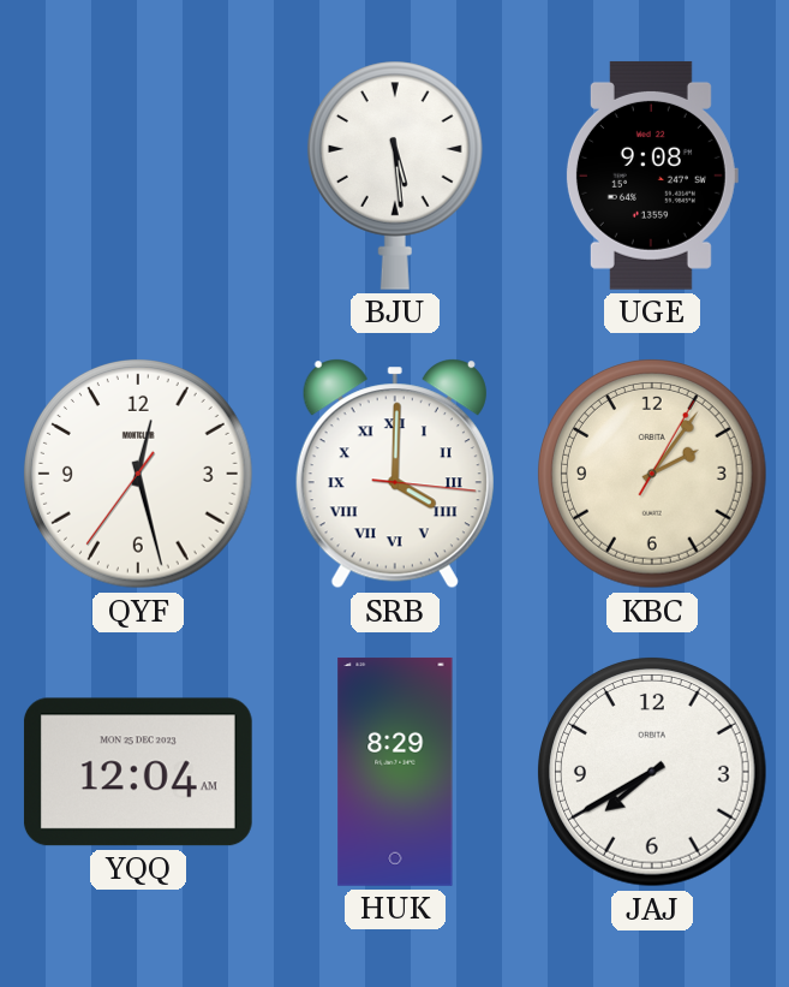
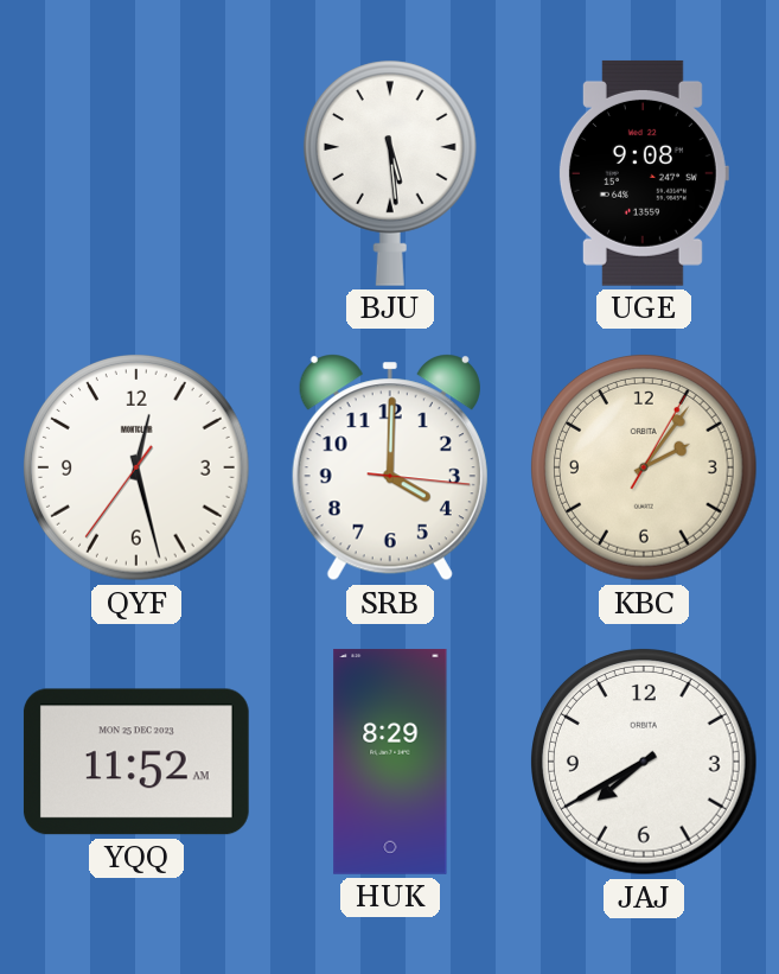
SRB numerals: Roman -> Arabic
YQQ: 12:04 -> 11:52
